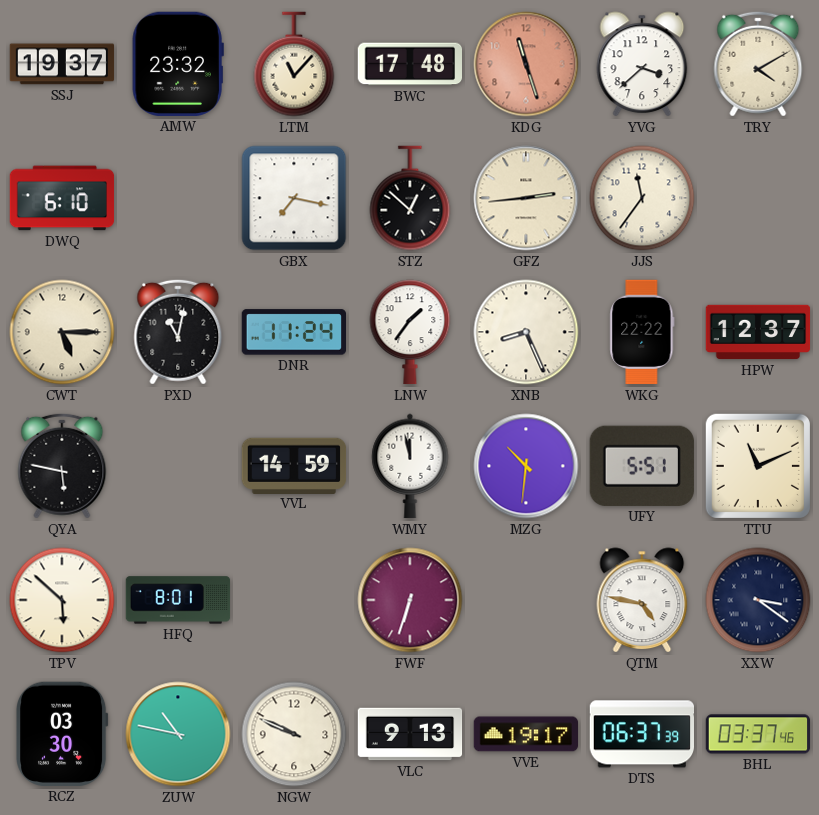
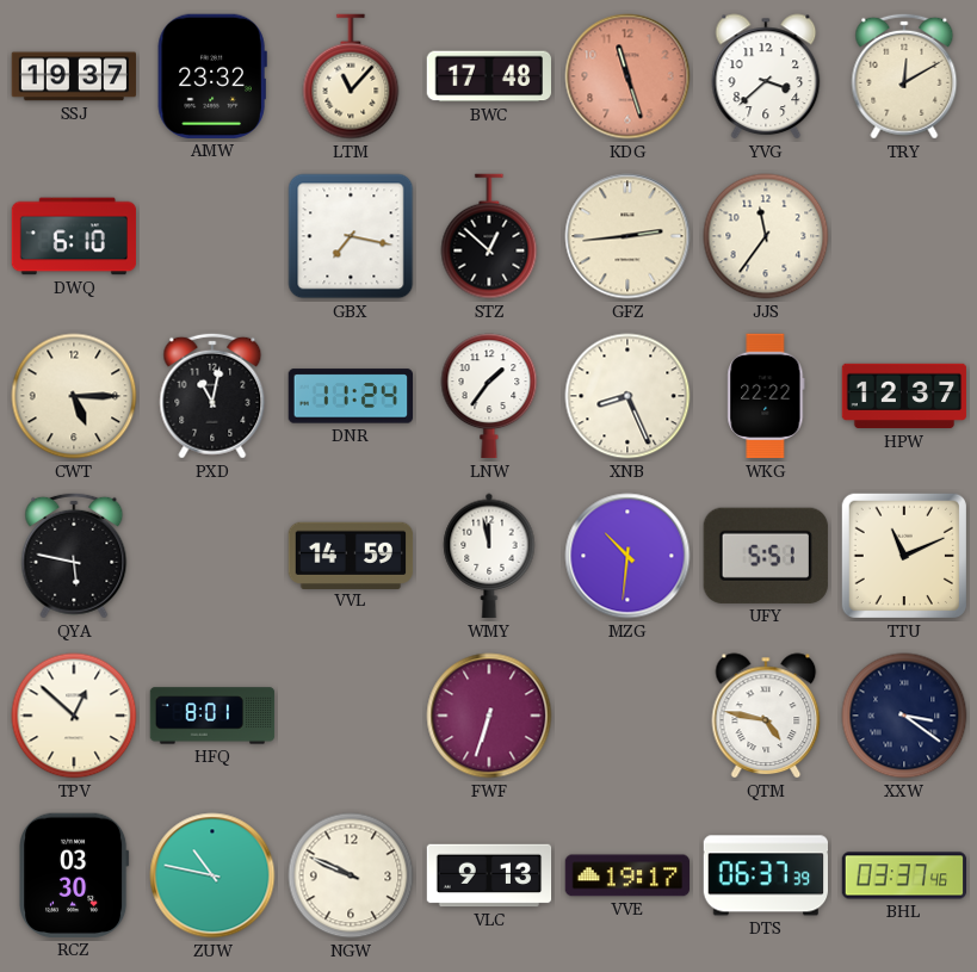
TRY: 4:10 -> 12:10
TPV: 5:52 -> 12:52
